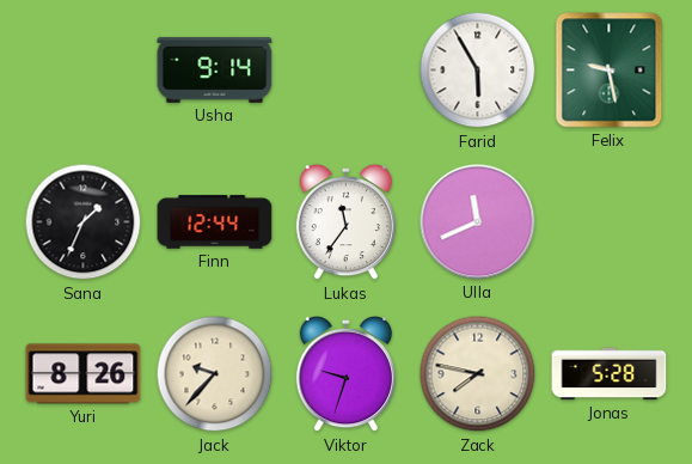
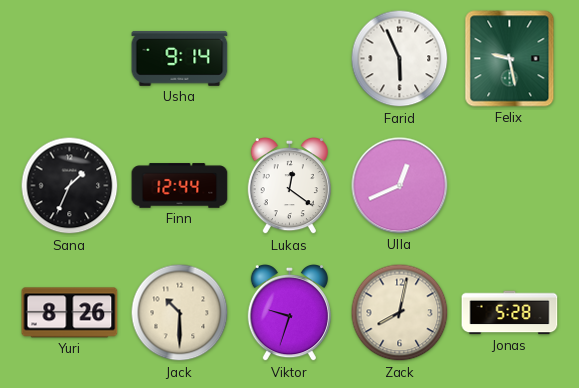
Farid: 5:55 -> 5:56
Lukas: 11:36 -> 12:21
Ulla: 11:41 -> 12:41
Jack: 9:37 -> 10:30
Zack: 7:47 -> 8:02
